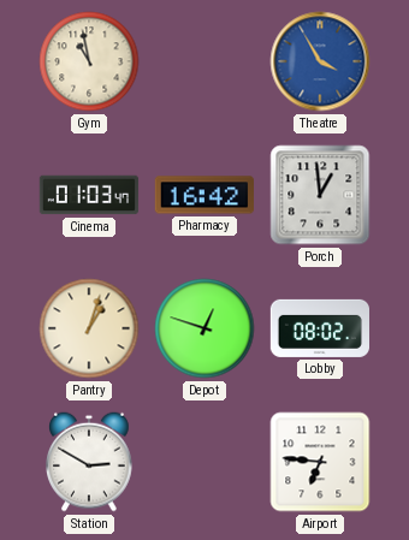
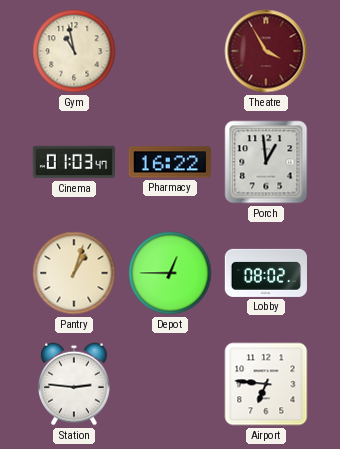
Theatre dial: blue -> burgundy
Pharmacy: 16:42 -> 16:22
Depot: 12:48 -> 12:45
Station: 2:50 -> 2:46
